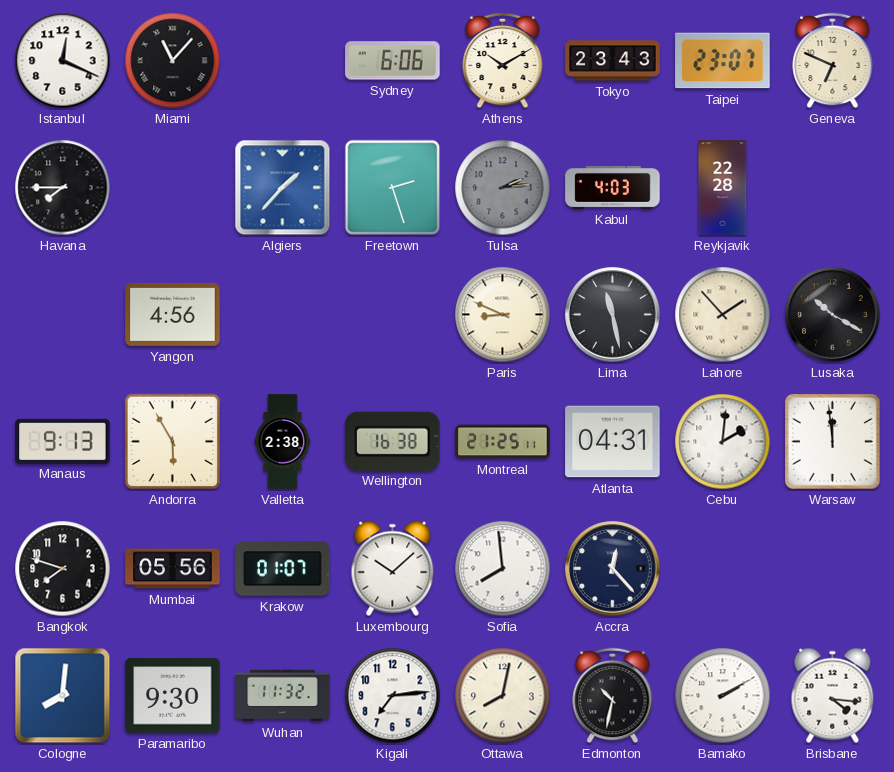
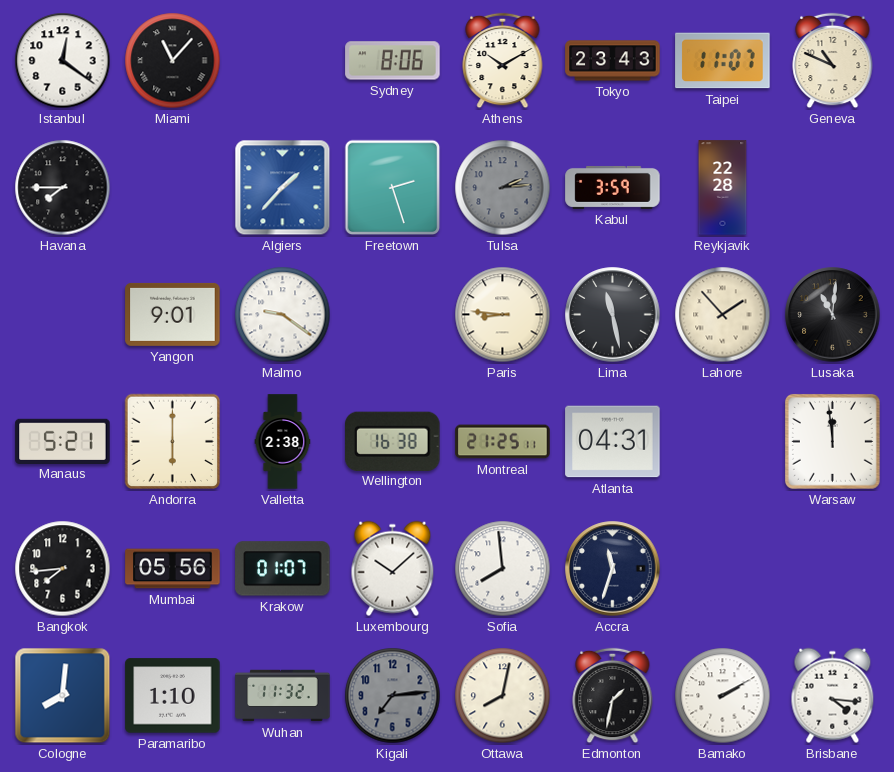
Istanbul: 12:19 -> 12:21
Sydney: 6:06 -> 8:06
Taipei: 23:07 -> 11:07
Geneva: 6:49 -> 10:49
Kabul: 4:03 -> 3:59
Yangon: 4:56 -> 9:01
Malmo: none -> 9:21
Paris: 8:49 -> 8:46
Lusaka: 10:20 -> 11:01
Manaus: 9:13 -> 5:21
Andorra: 5:55 -> 6:00
Cebu: 2:01 -> none
Bangkok: 7:48 -> 7:44
Accra: 12:23 -> 11:33
Paramaribo: 9:30 -> 1:10
Kigali dial: white -> grey
Edmonton: 10:32 -> 1:32
